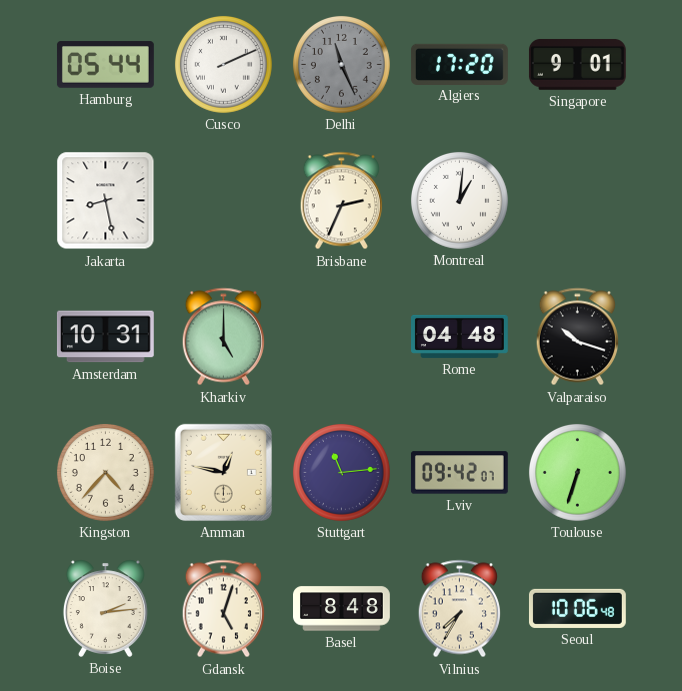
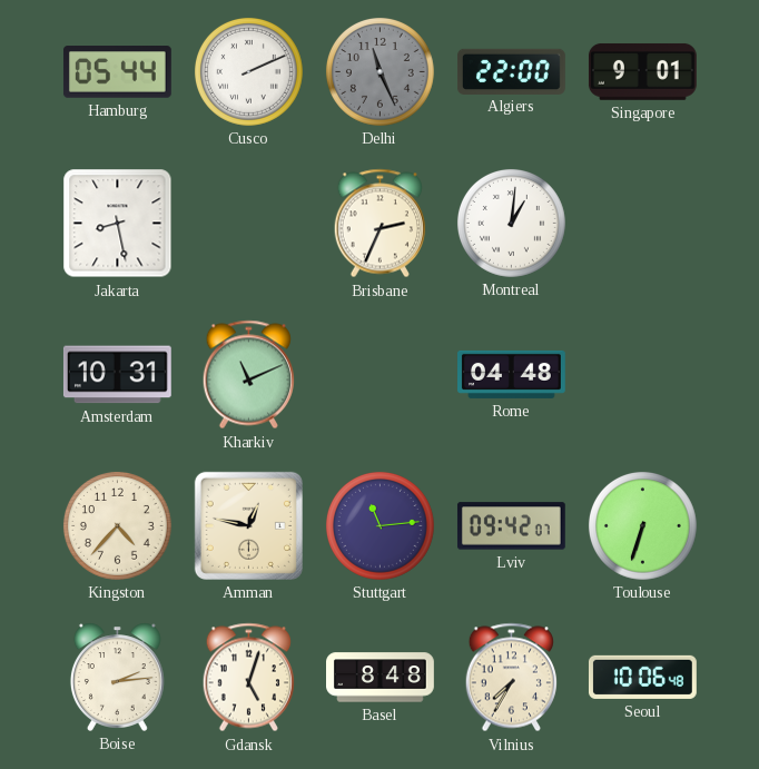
Algiers: 17:20 -> 22:00
Kharkiv: 5:00 -> 11:11
Valparaiso: 10:18 -> none
